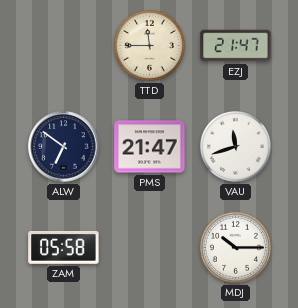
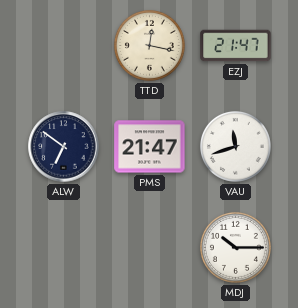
TTD: 11:45 -> 12:17
ZAM: 05:58 -> none
